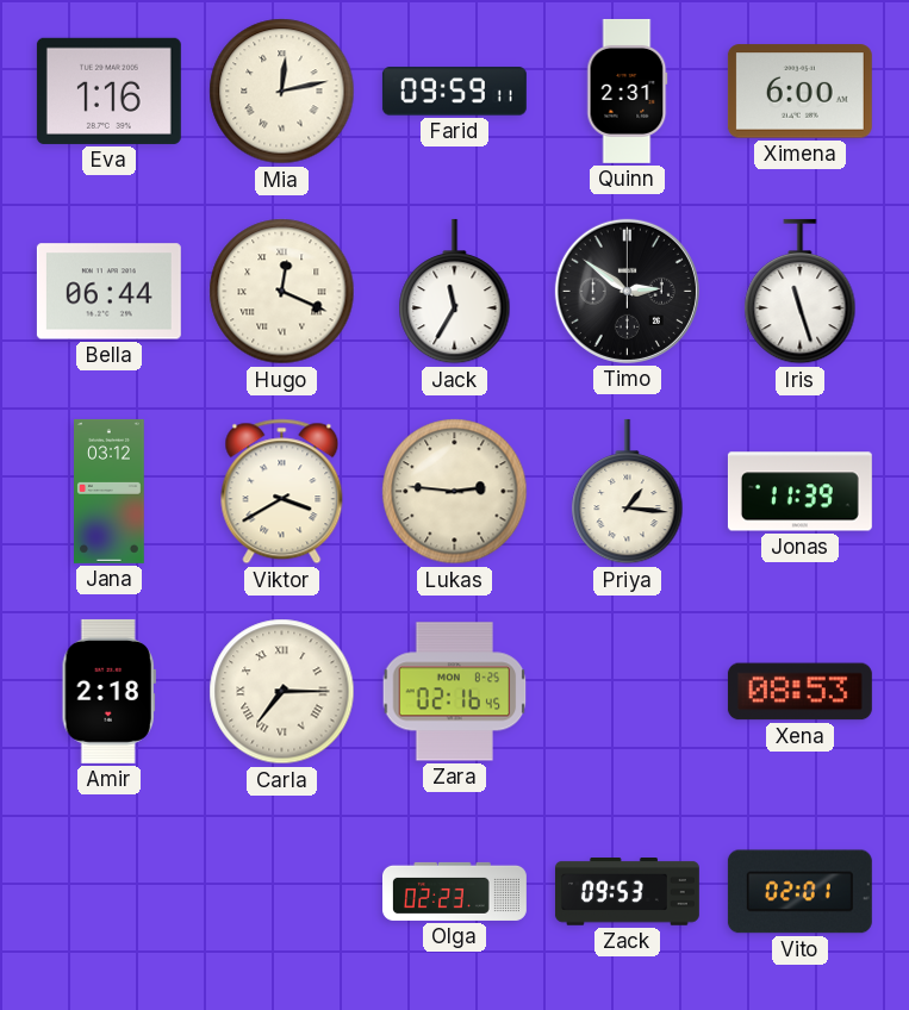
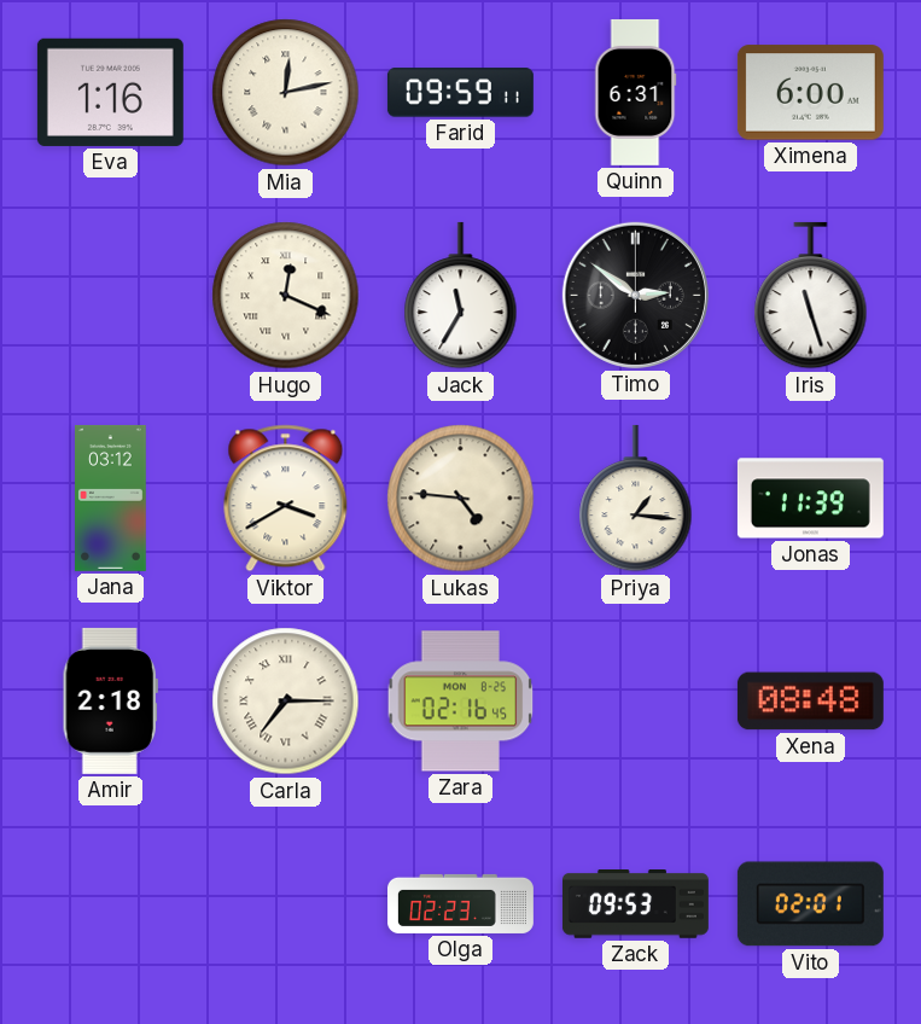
Quinn: 2:31 -> 6:31
Bella: 06:44 -> none
Lukas: 2:46 -> 4:46
Xena: 08:53 -> 08:48
